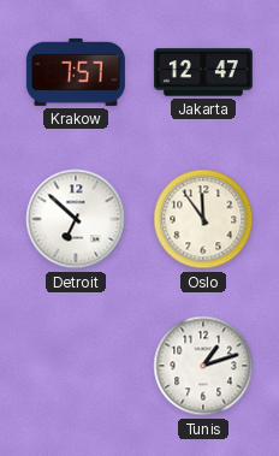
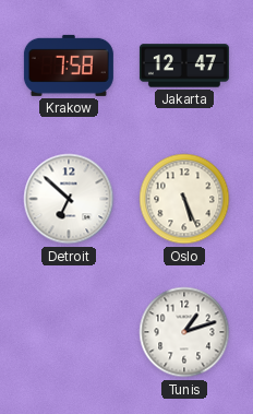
Krakow: 7:57 -> 7:58
Oslo: 11:54 -> 5:26
